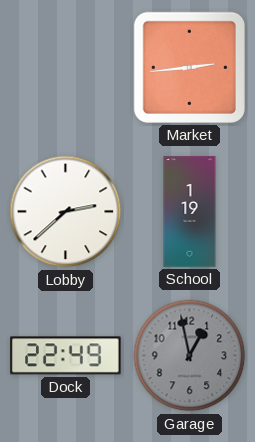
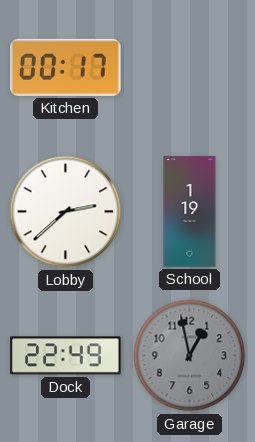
Kitchen: none -> 00:17
Market: 2:44 -> none
